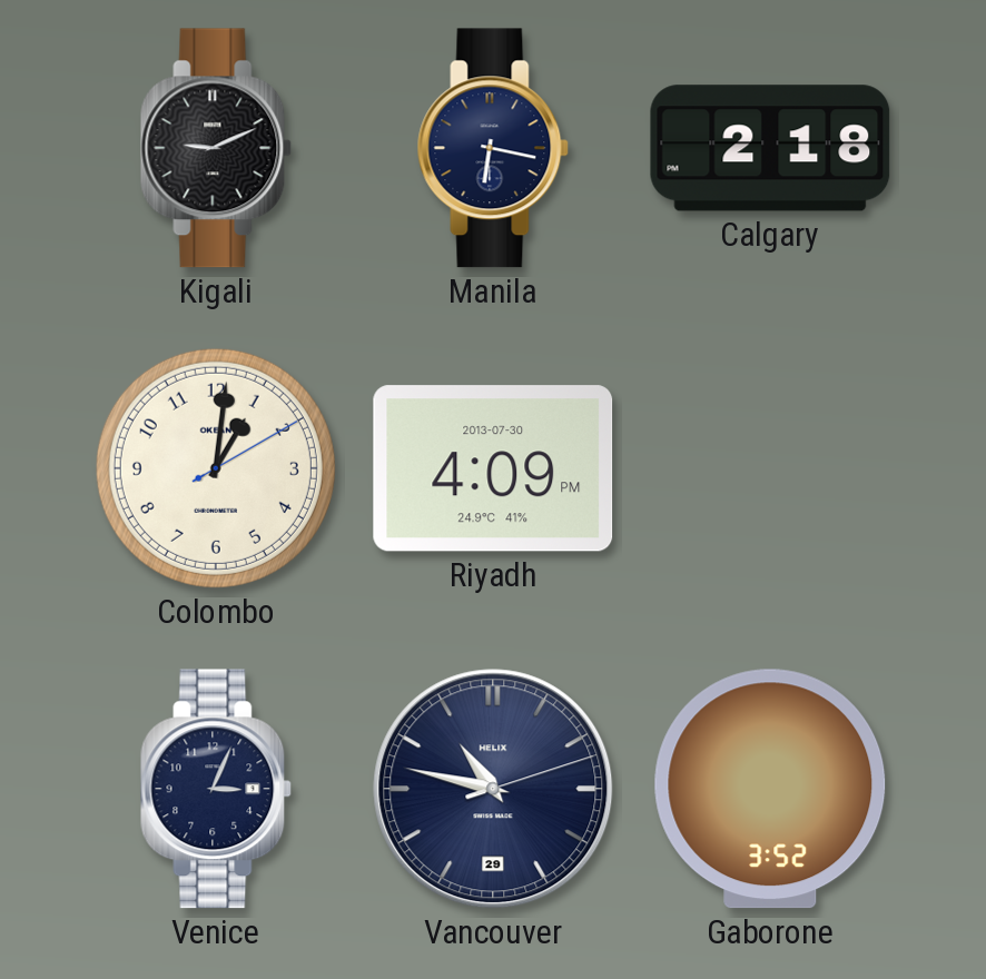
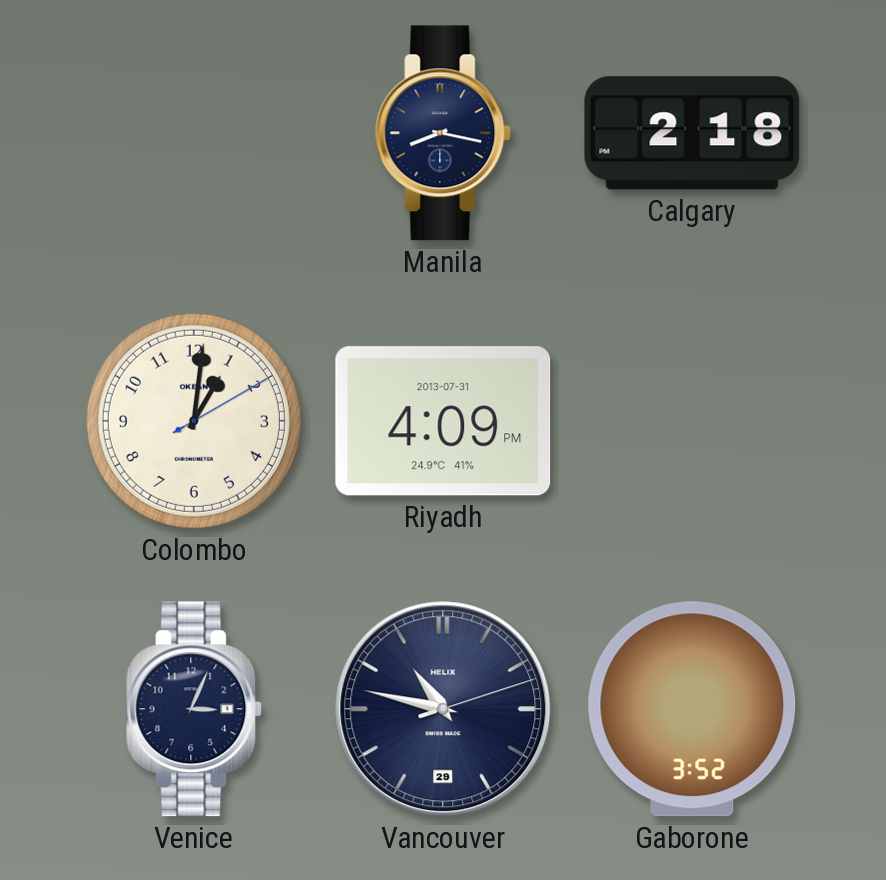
Kigali: 9:11 -> none
Manila: 6:17 -> 8:17
Riyadh date: 2013-07-30 -> 2013-07-31
